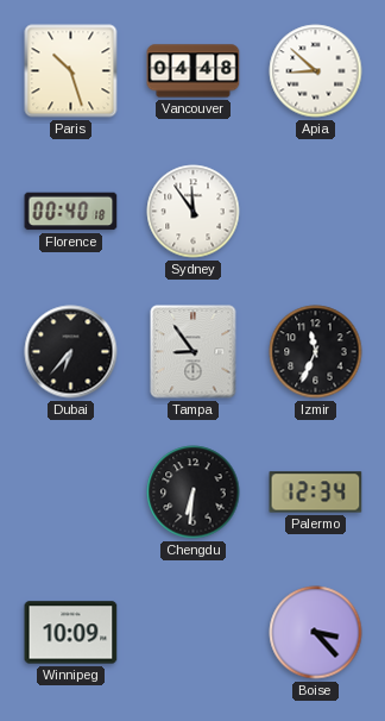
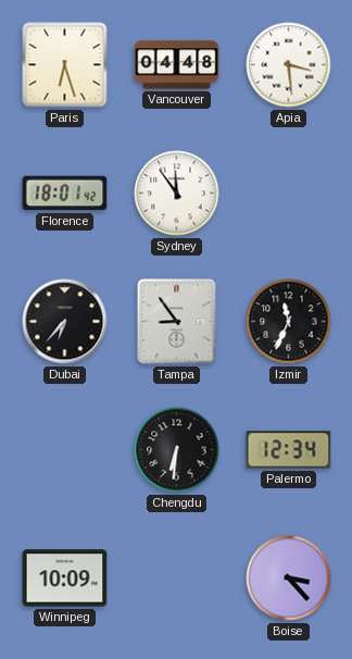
Paris: 10:27 -> 6:27
Apia: 8:52 -> 3:29
Florence: 00:40 -> 18:01
